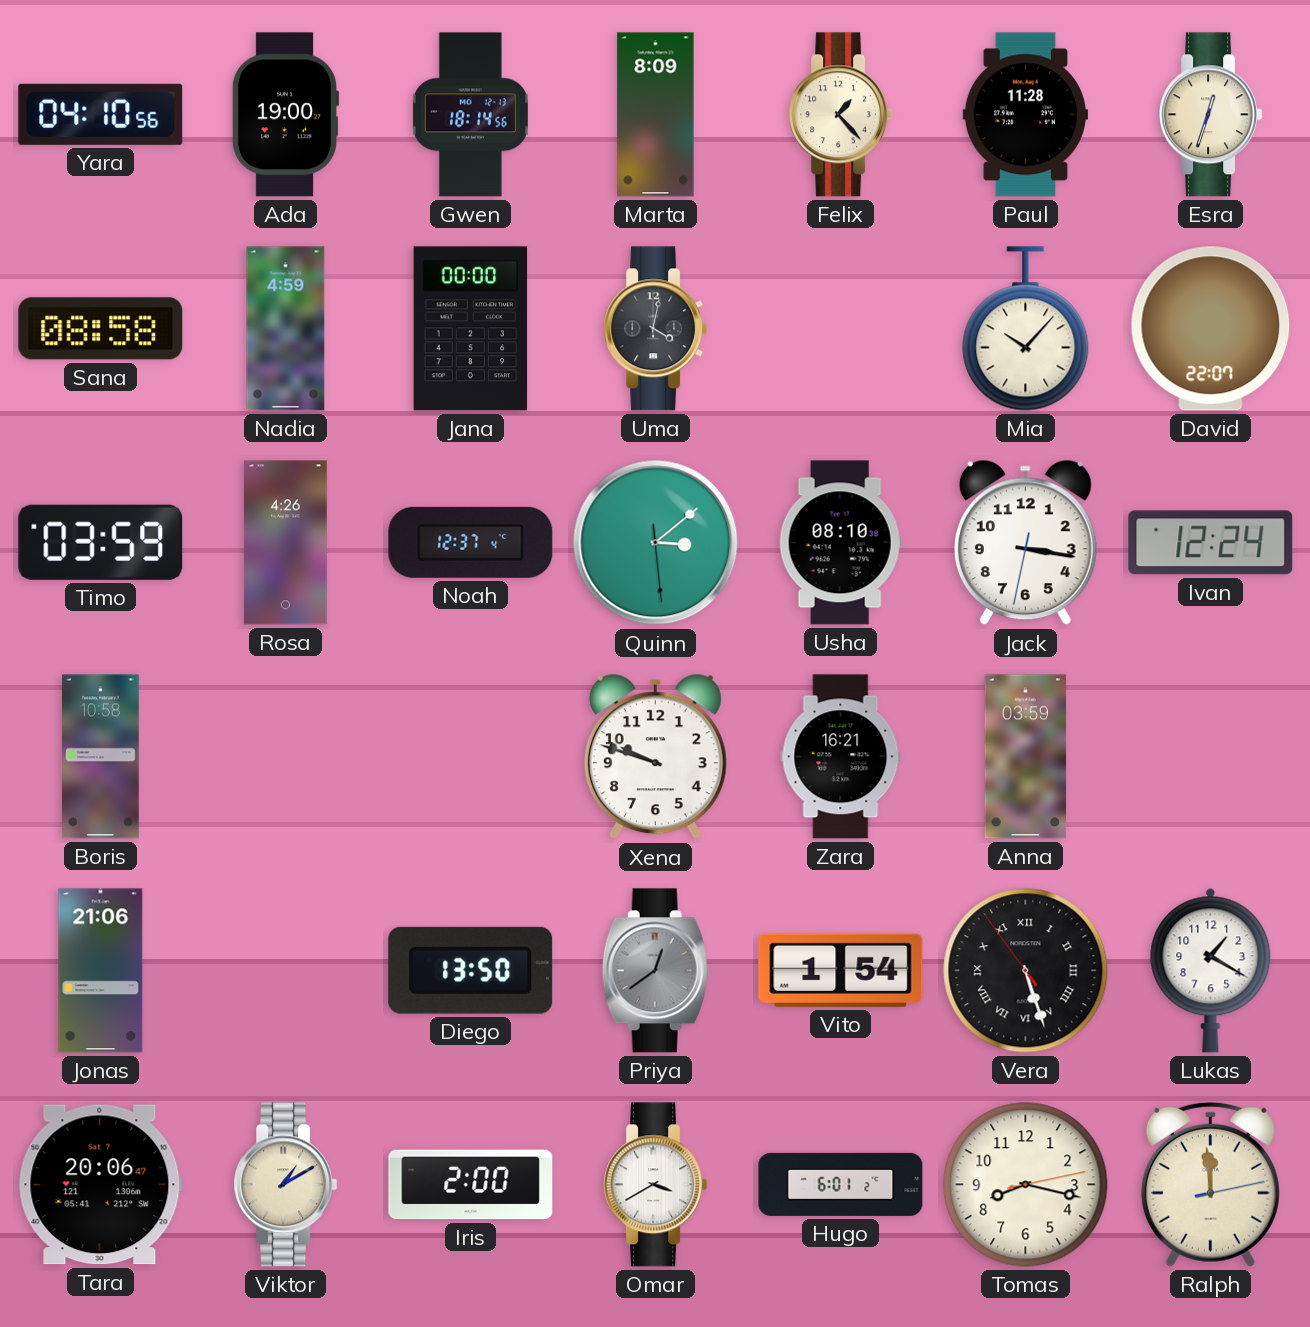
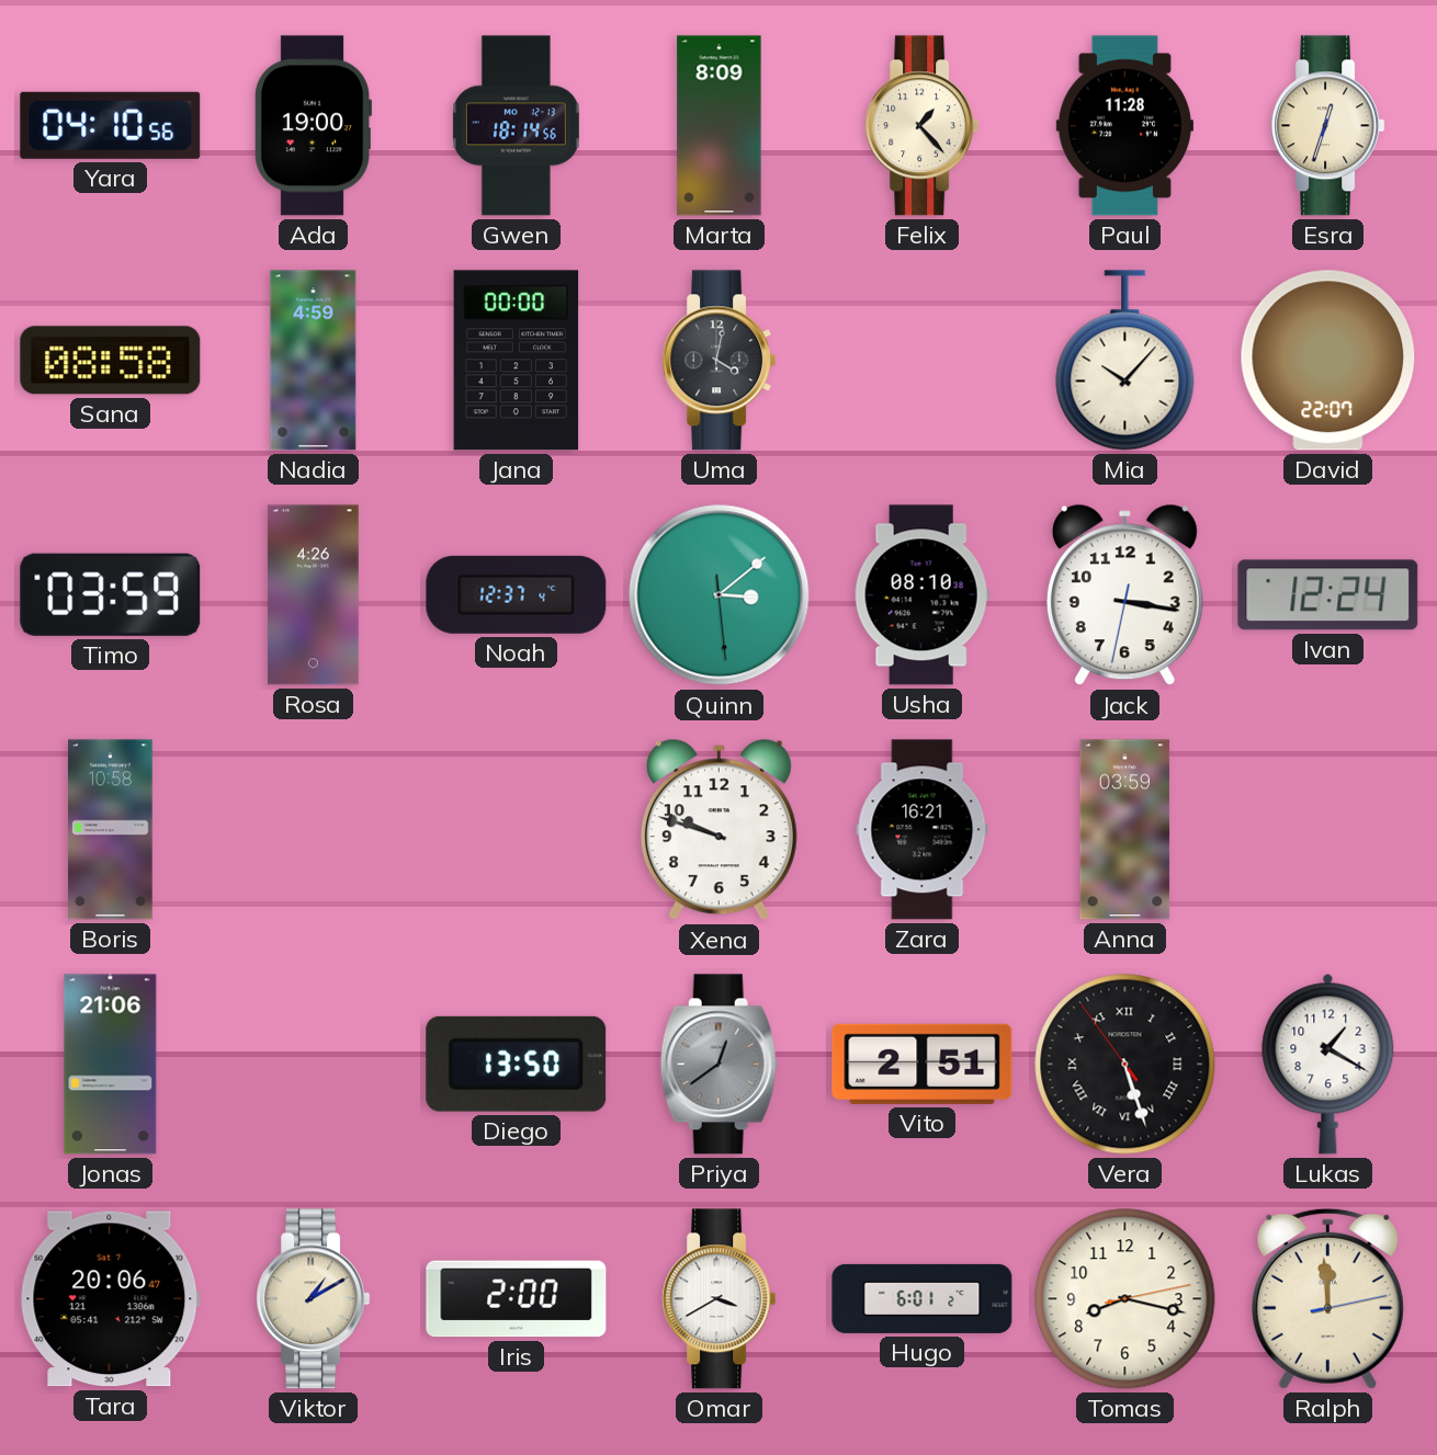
Vito: 1:54 -> 2:51
